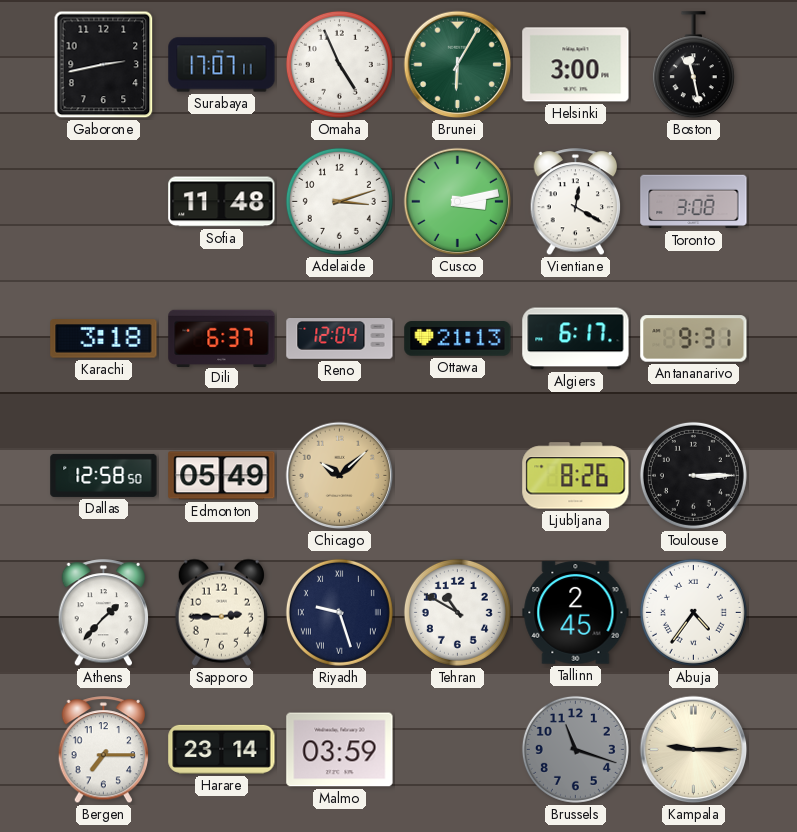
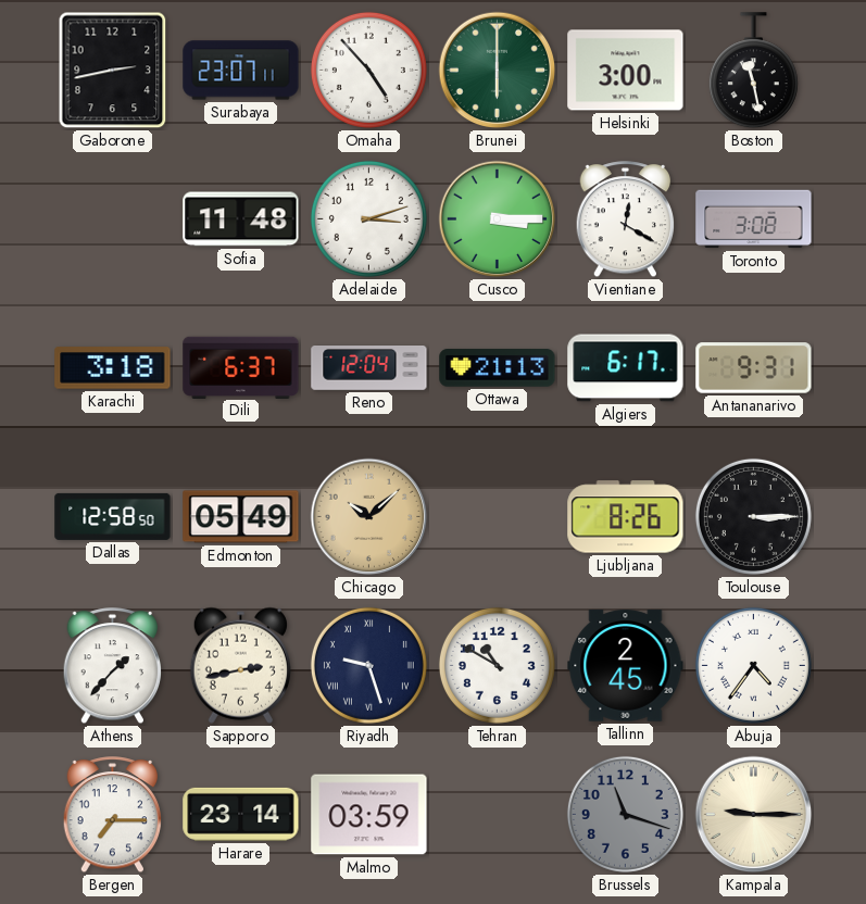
Surabaya: 17:07 -> 23:07
Omaha: 4:56 -> 4:53
Brunei: 6:05 -> 6:00
Cusco: 3:13 -> 3:15
Sapporo: 2:45 -> 2:43
